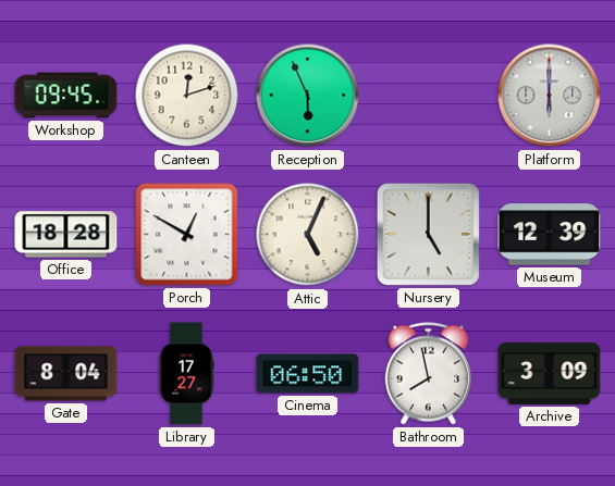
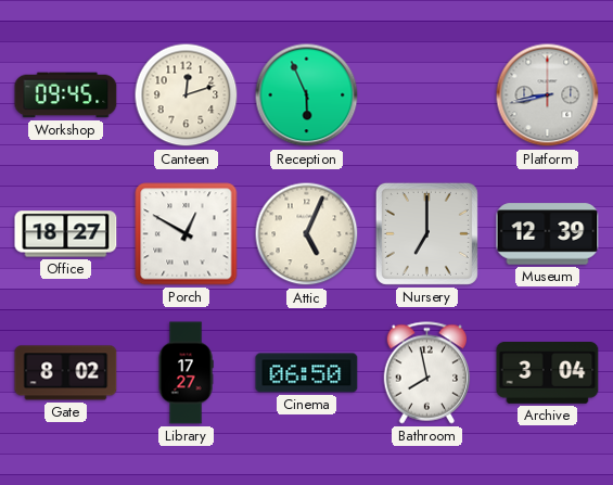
Platform: 6:00 -> 8:43
Office: 18:28 -> 18:27
Nursery: 5:00 -> 7:00
Gate: 8:04 -> 8:02
Archive: 3:09 -> 3:04
